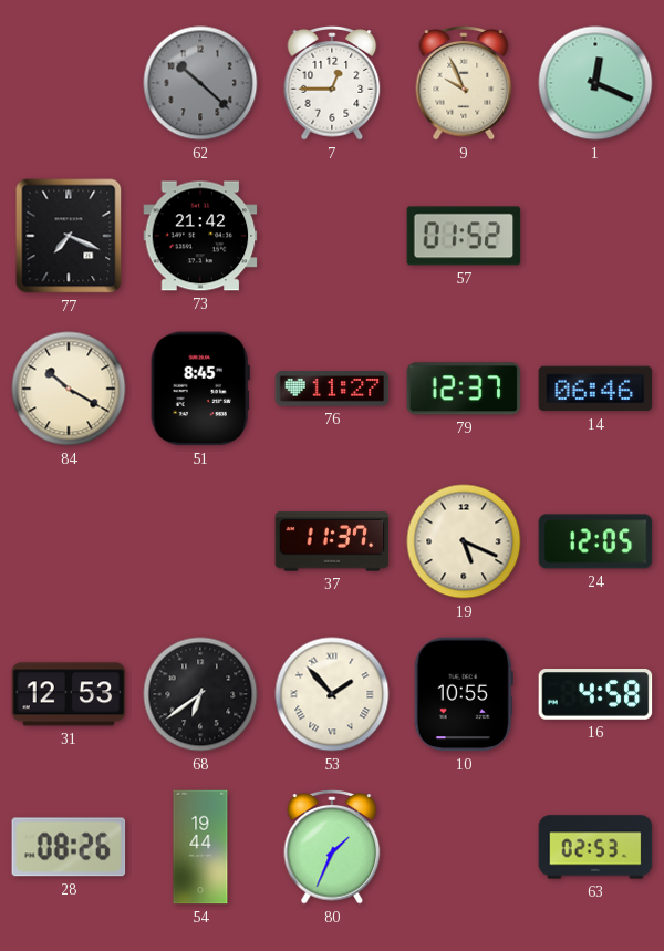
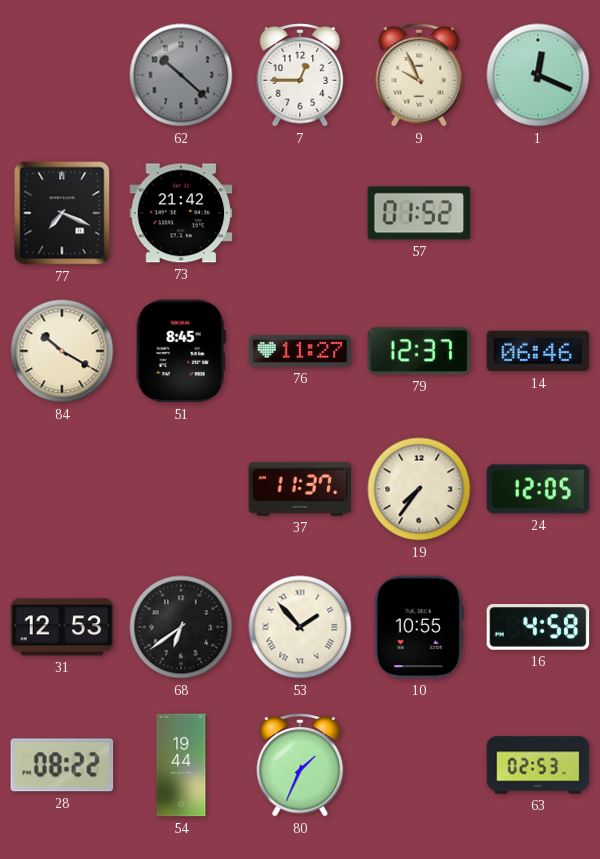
19: 5:19 -> 7:36
28: 08:26 -> 08:22
